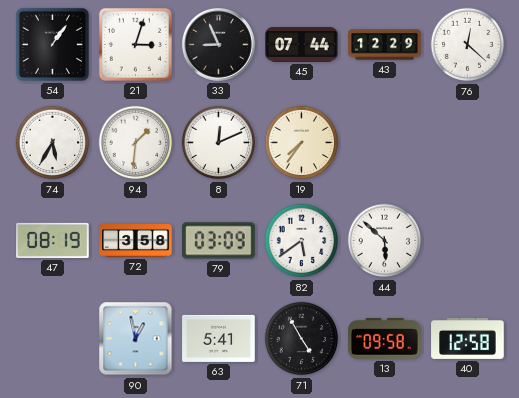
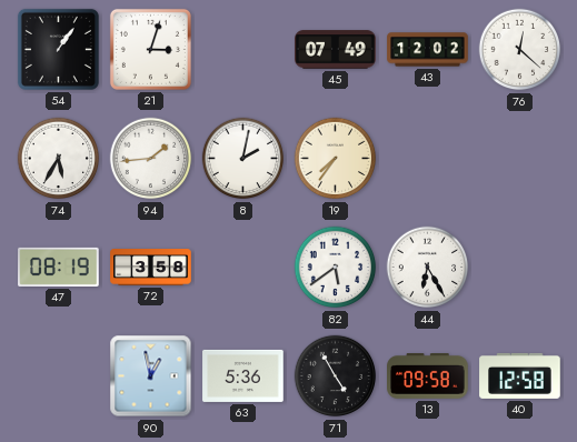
33: 8:56 -> none
45: 07:44 -> 07:49
43: 12:29 -> 12:02
94: 1:31 -> 1:44
8: 12:11 -> 2:02
79: 03:09 -> none
44: 5:52 -> 6:25
63: 5:41 -> 5:36
